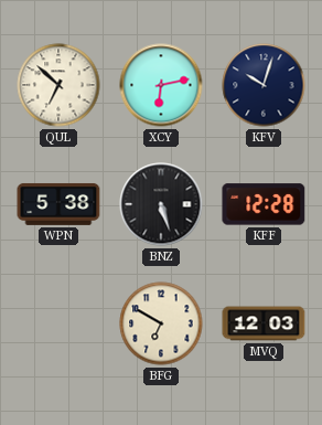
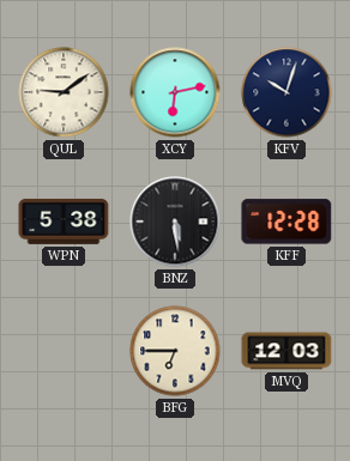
QUL: 6:52 -> 9:09
BNZ: 5:27 -> 5:29
BFG: 6:50 -> 6:45
